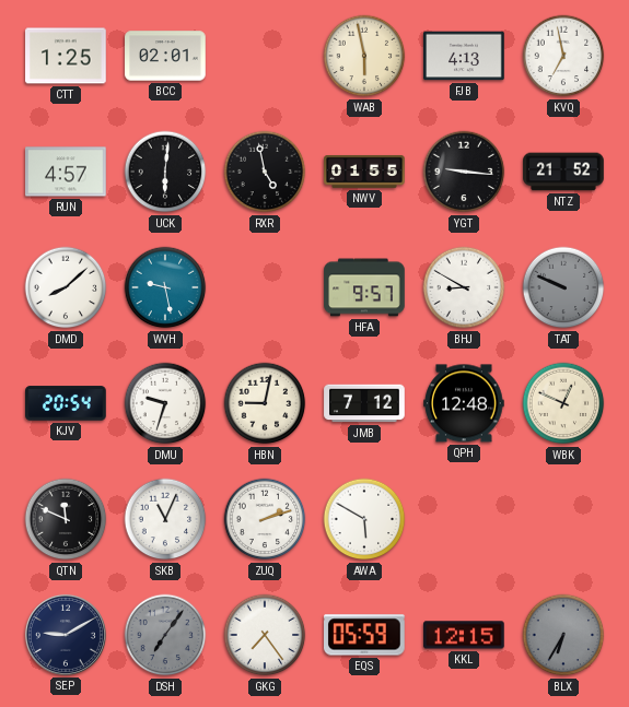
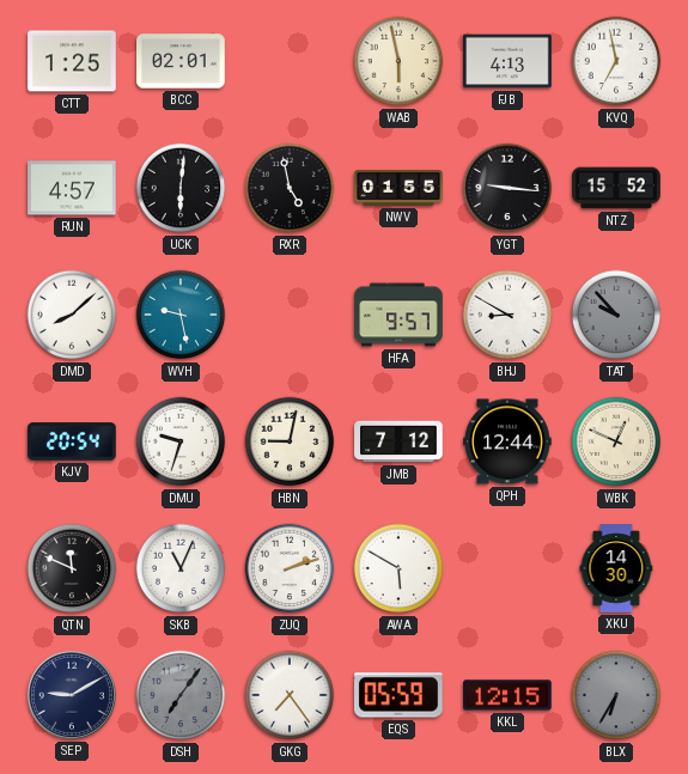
NTZ: 21:52 -> 15:52
TAT: 9:49 -> 9:53
QPH: 12:48 -> 12:44
XKU: none -> 14:30
